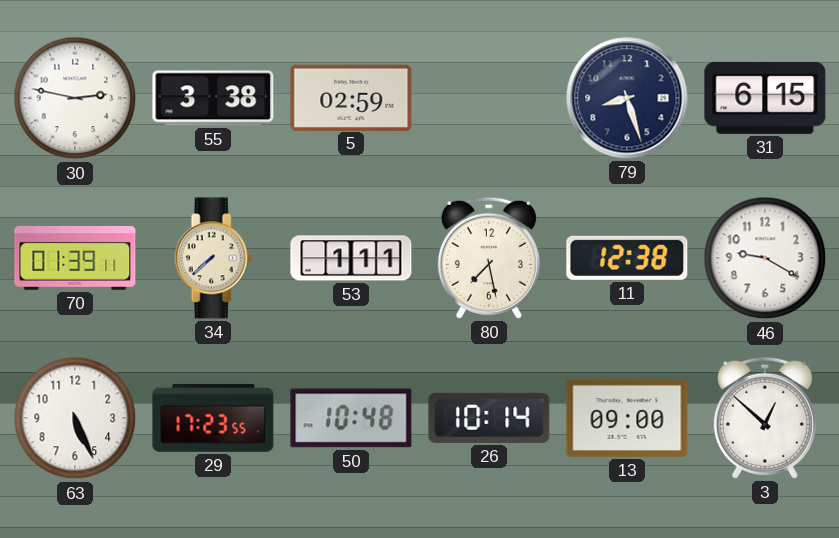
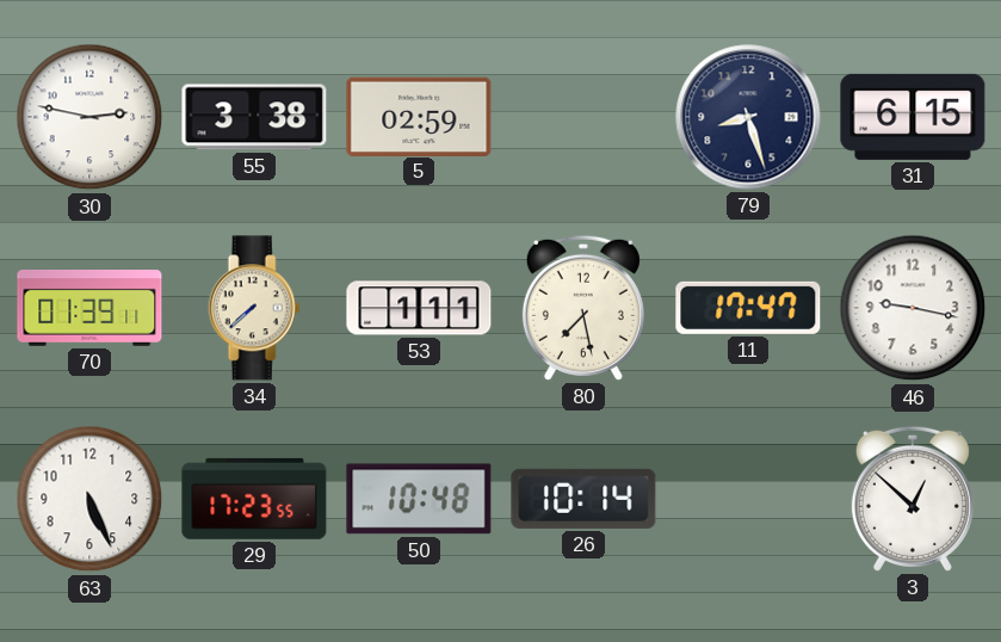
11: 12:38 -> 17:47
46: 9:20 -> 9:17
13: 09:00 -> none
